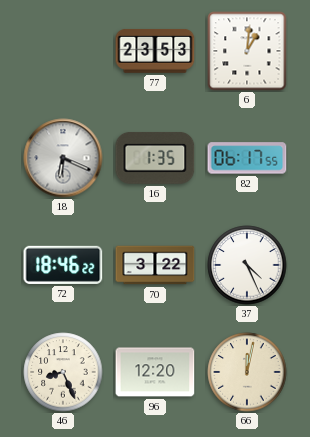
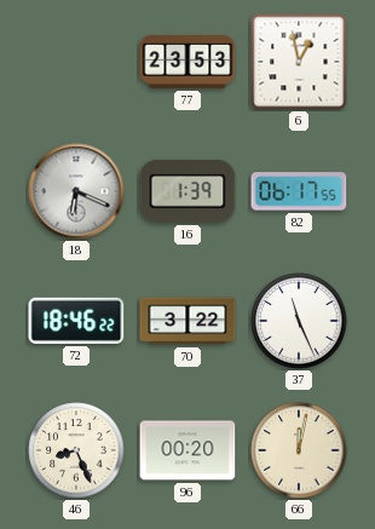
6: 1:01 -> 12:58
16: 1:35 -> 1:39
37: 4:26 -> 11:26
96: 12:20 -> 00:20
